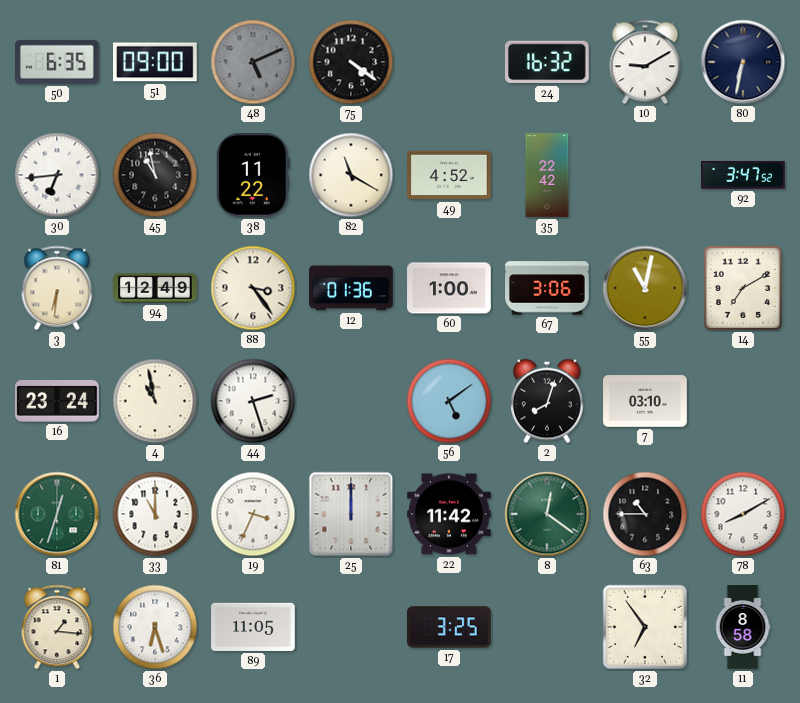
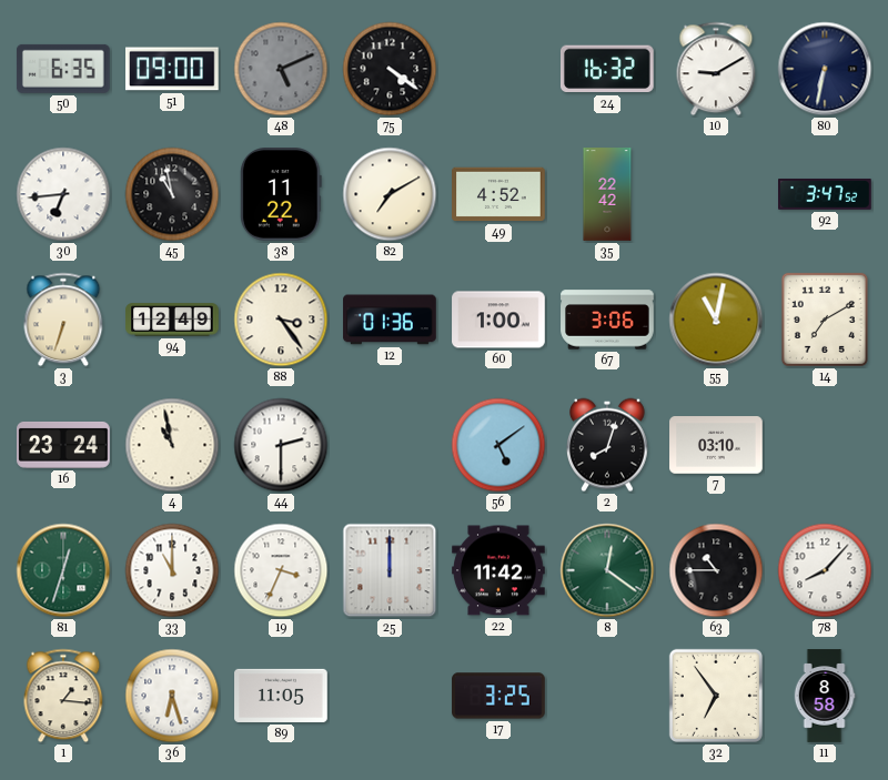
82: 11:20 -> 7:10
3: 6:31 -> 6:33
44: 2:27 -> 2:30
78: 8:10 -> 8:07
